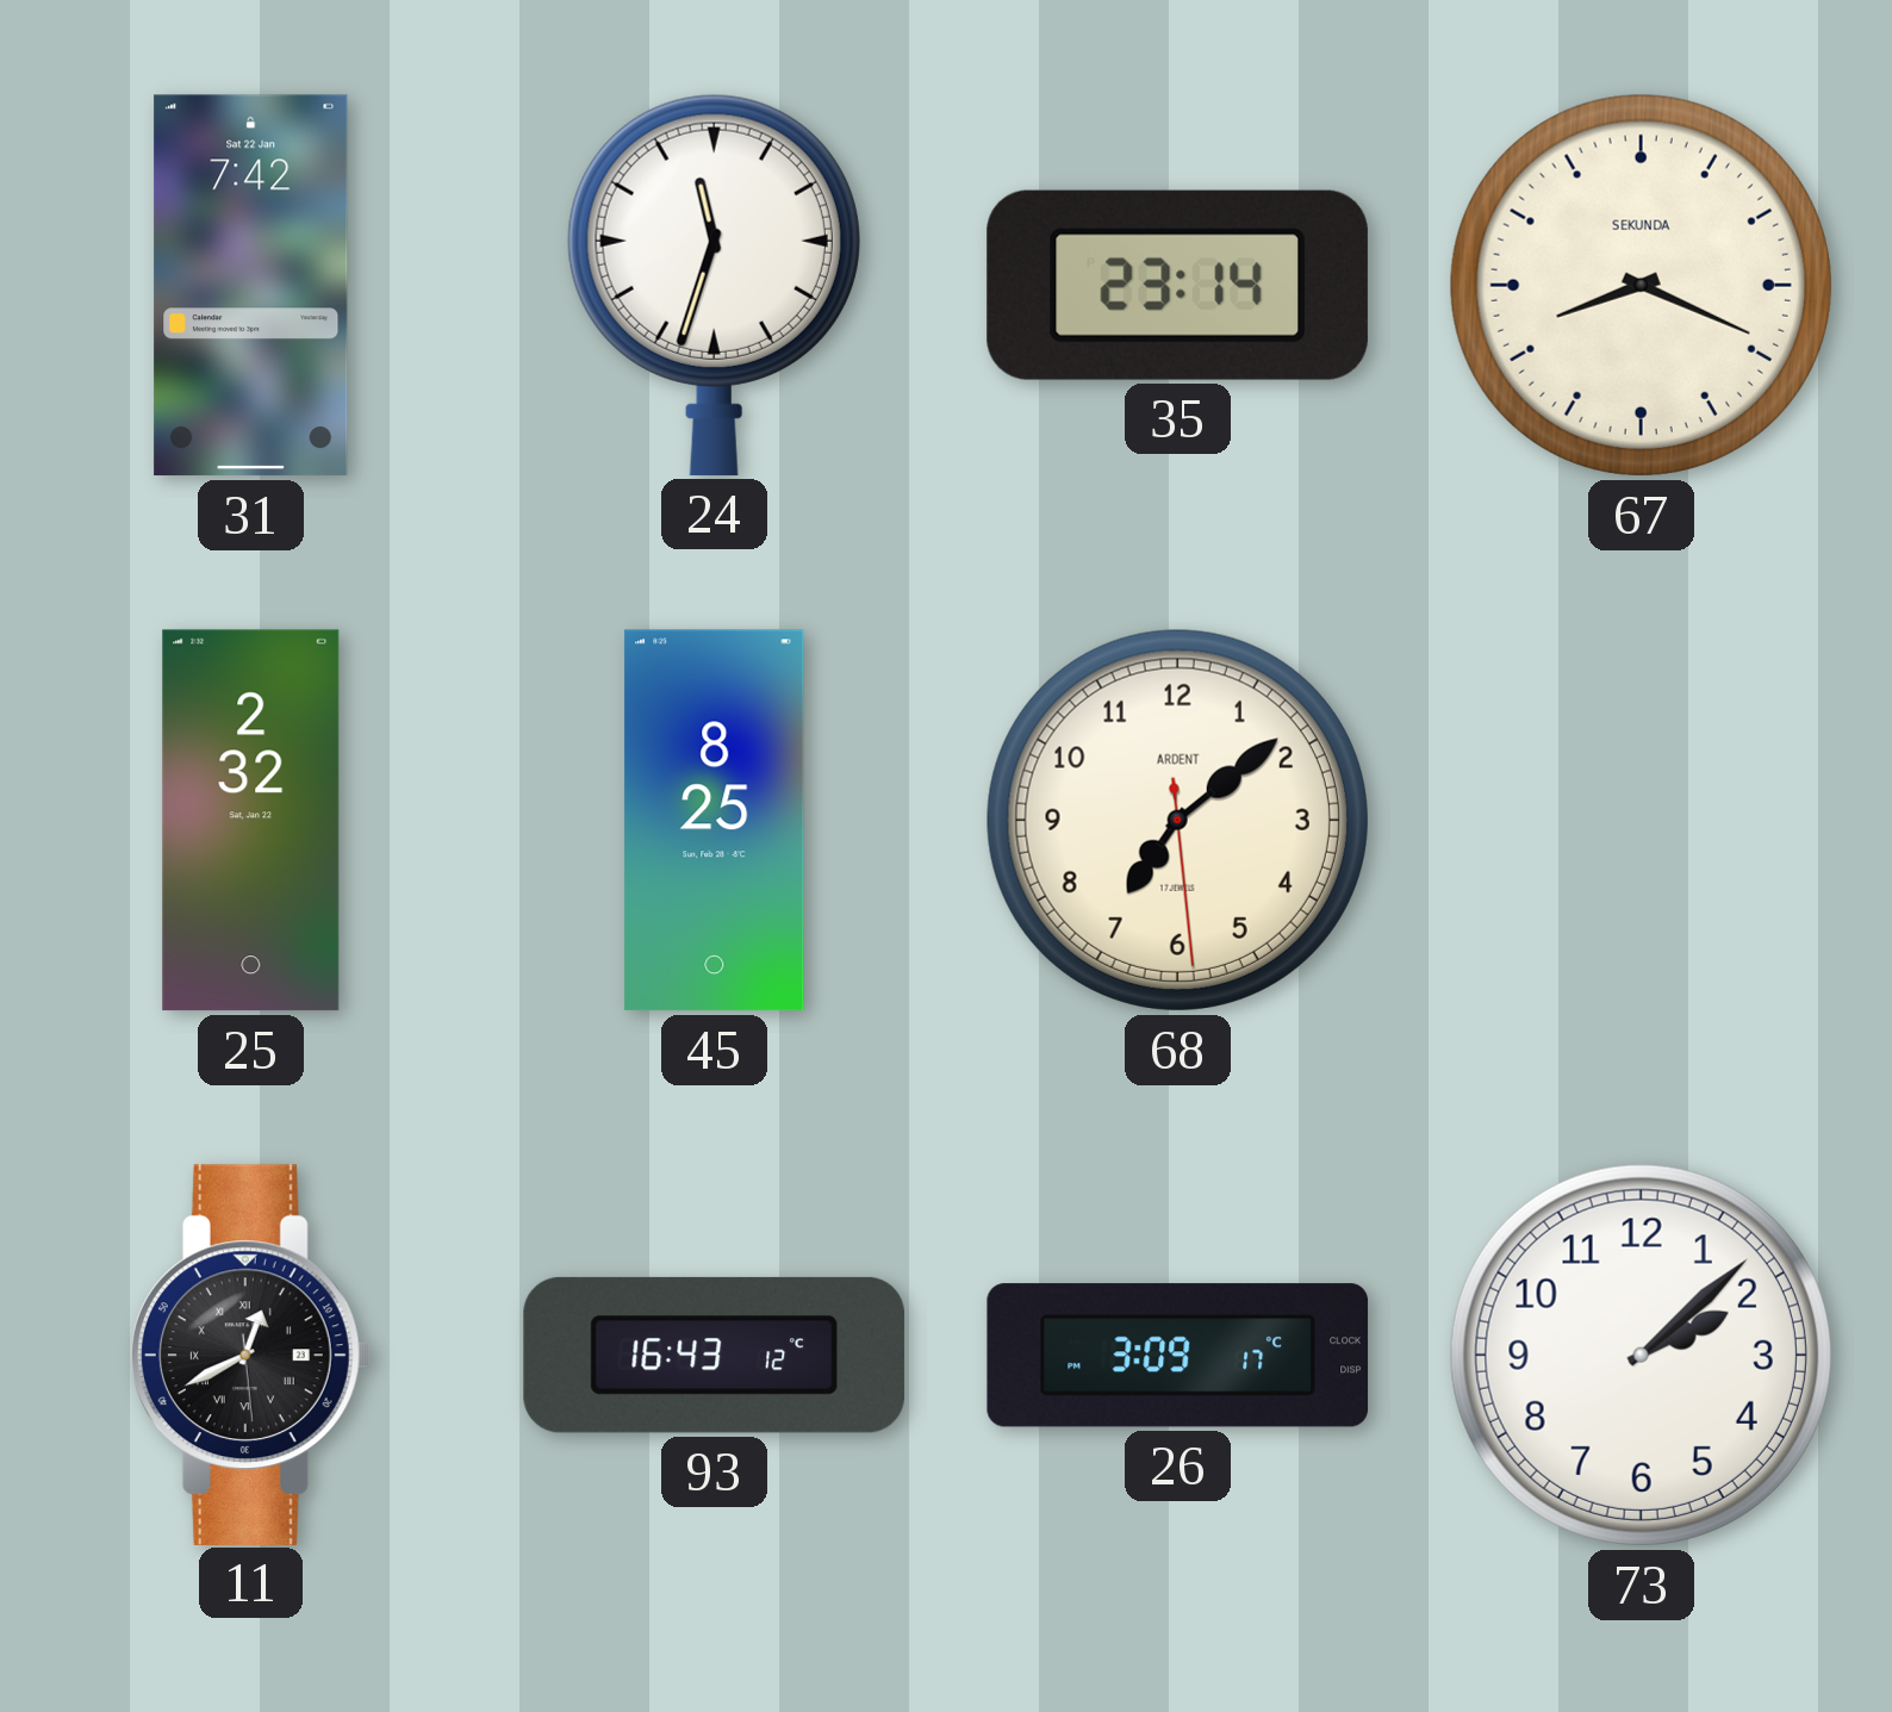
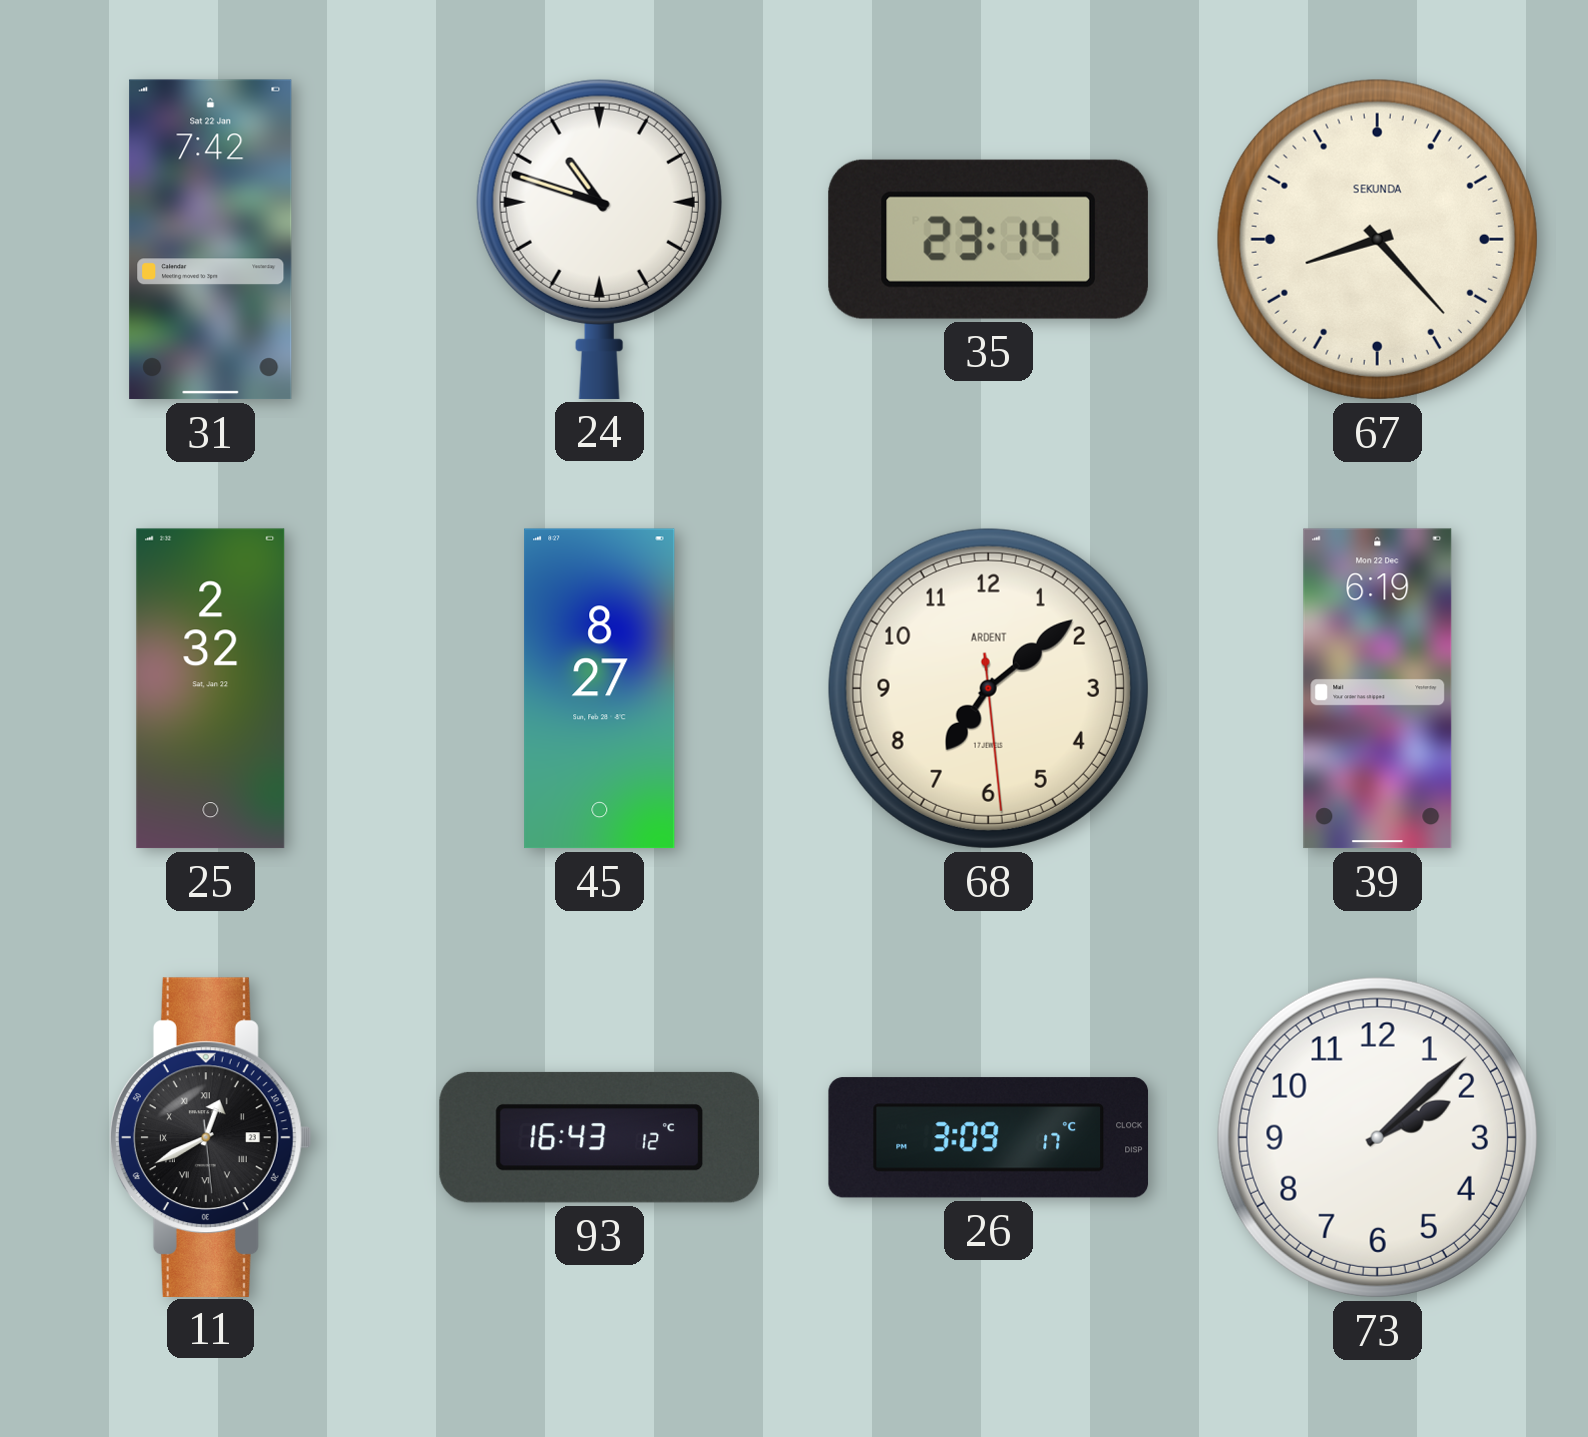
24: 11:33 -> 10:48
67: 8:19 -> 8:23
45: 8:25 -> 8:27
39: none -> 6:19
